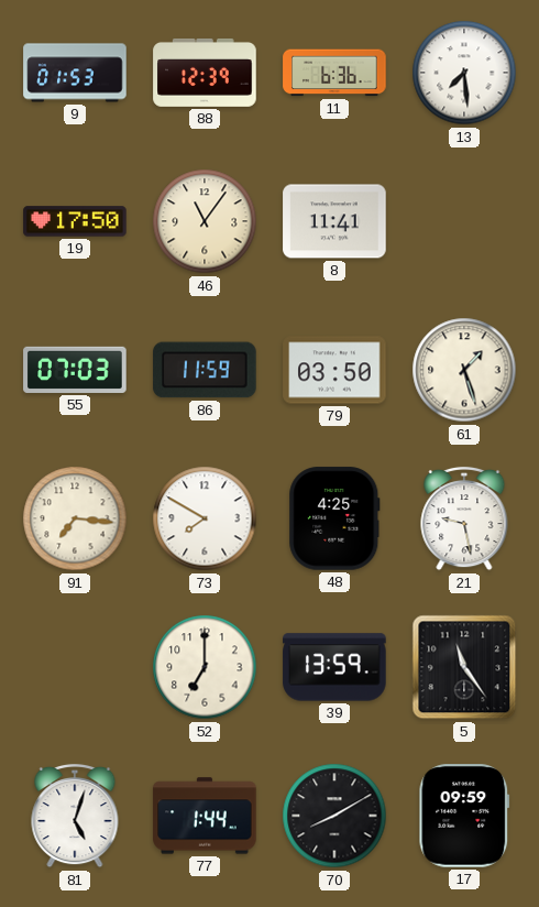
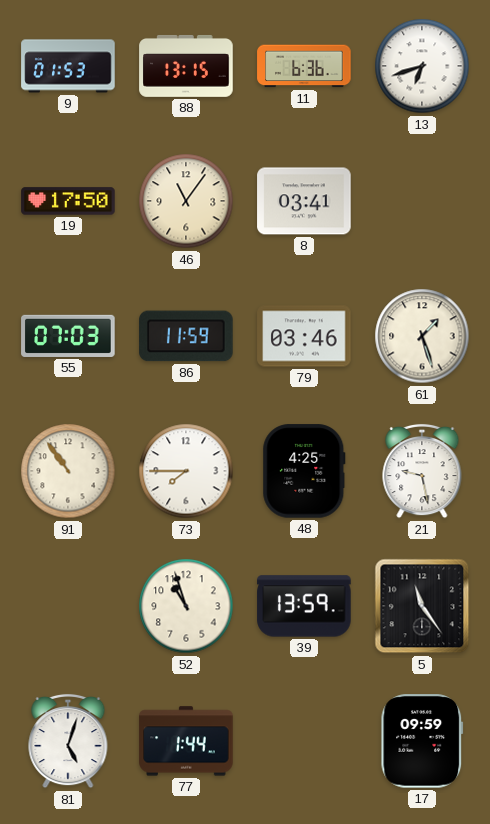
88: 12:39 -> 13:15
13: 7:29 -> 6:42
8: 11:41 -> 03:41
79: 03:50 -> 03:46
91: 7:16 -> 10:54
73: 7:50 -> 7:45
52: 7:00 -> 10:57
70: 8:10 -> none
